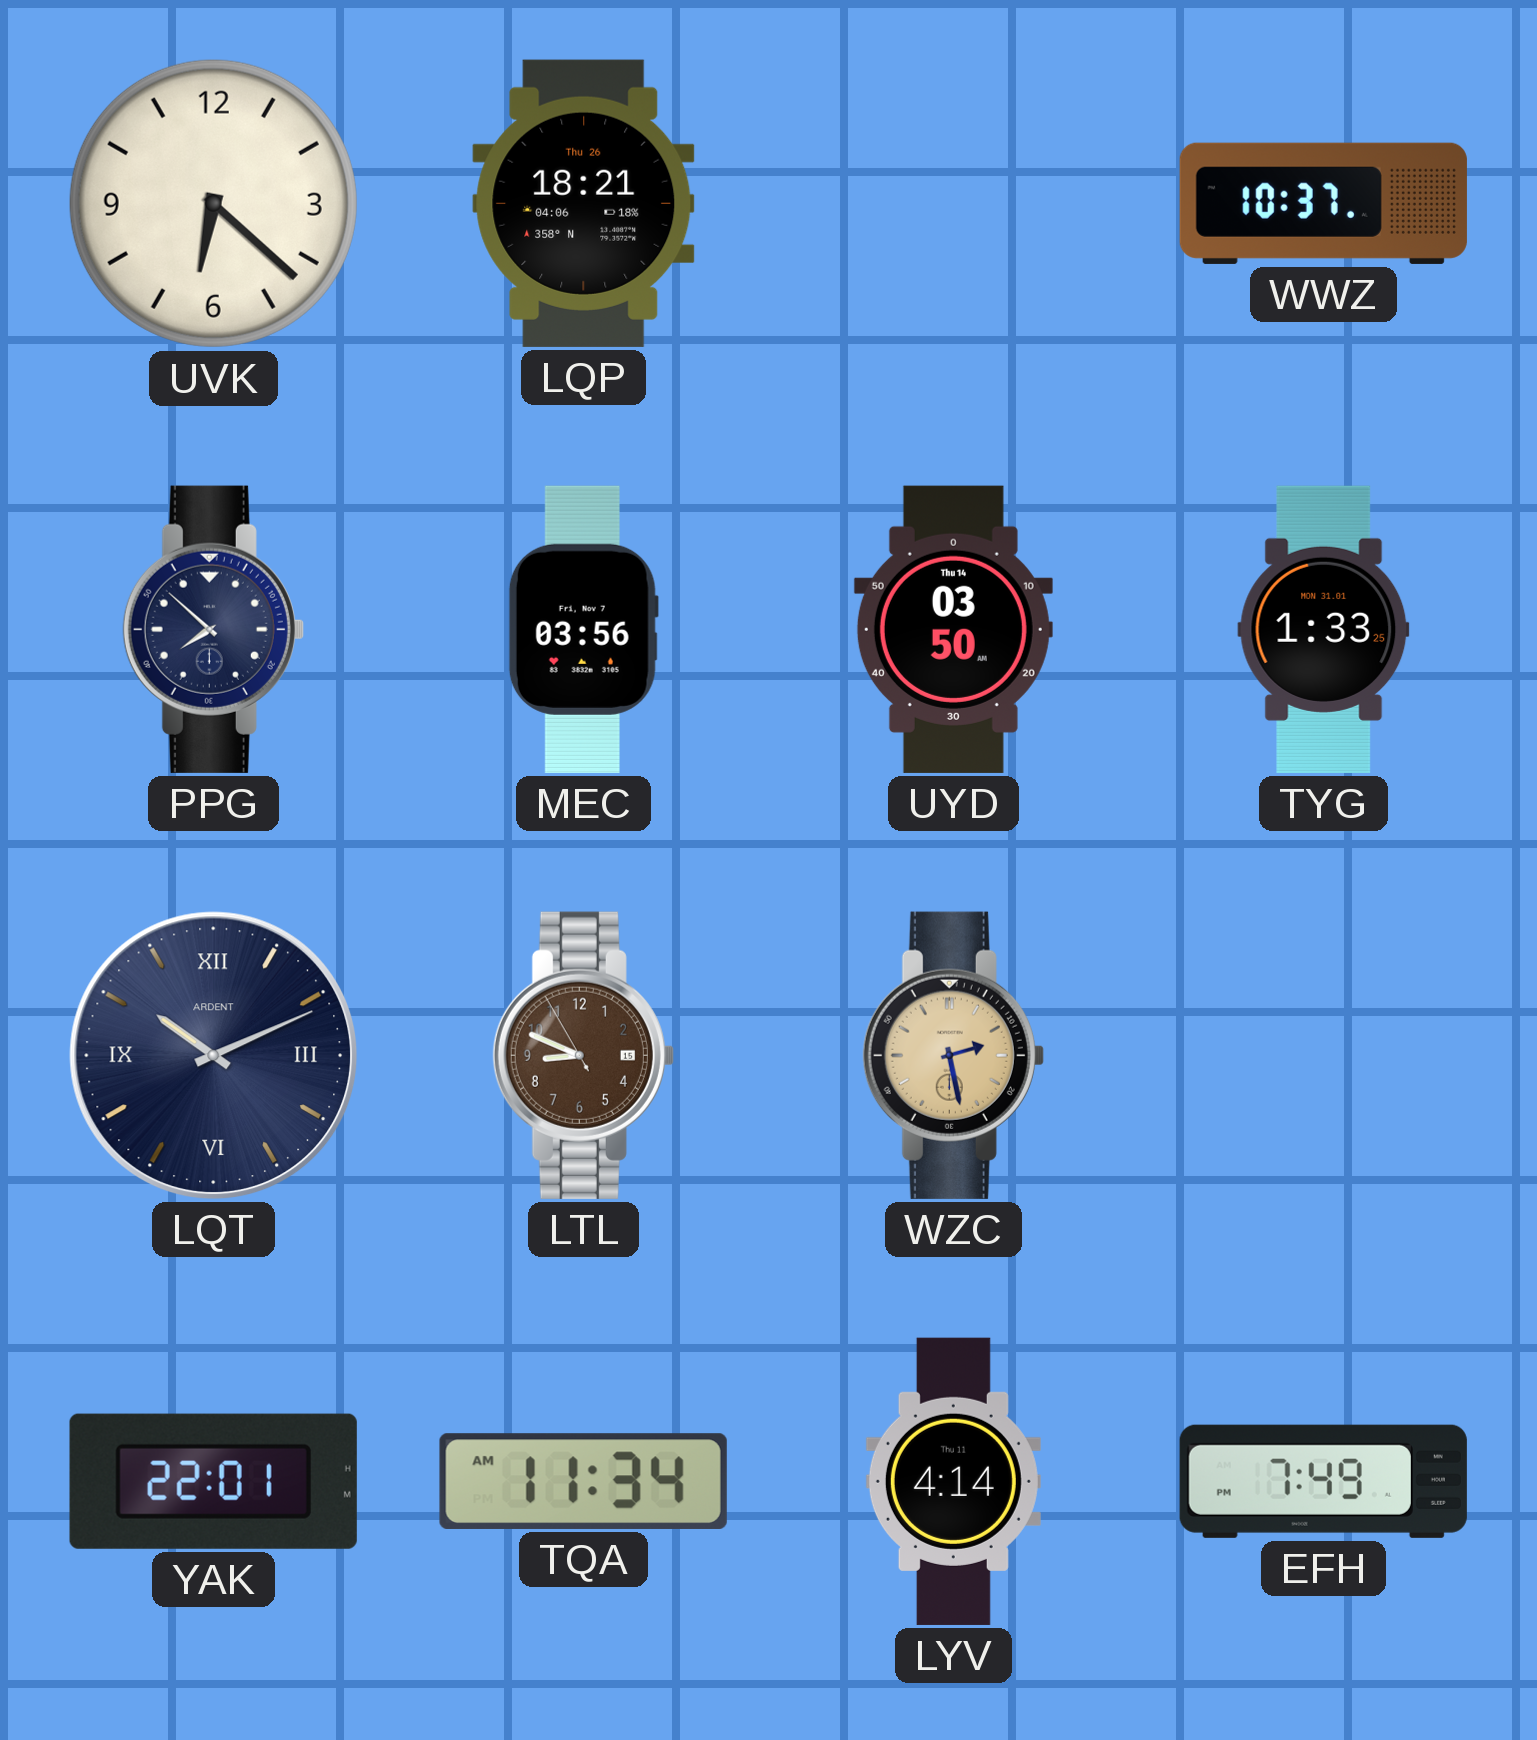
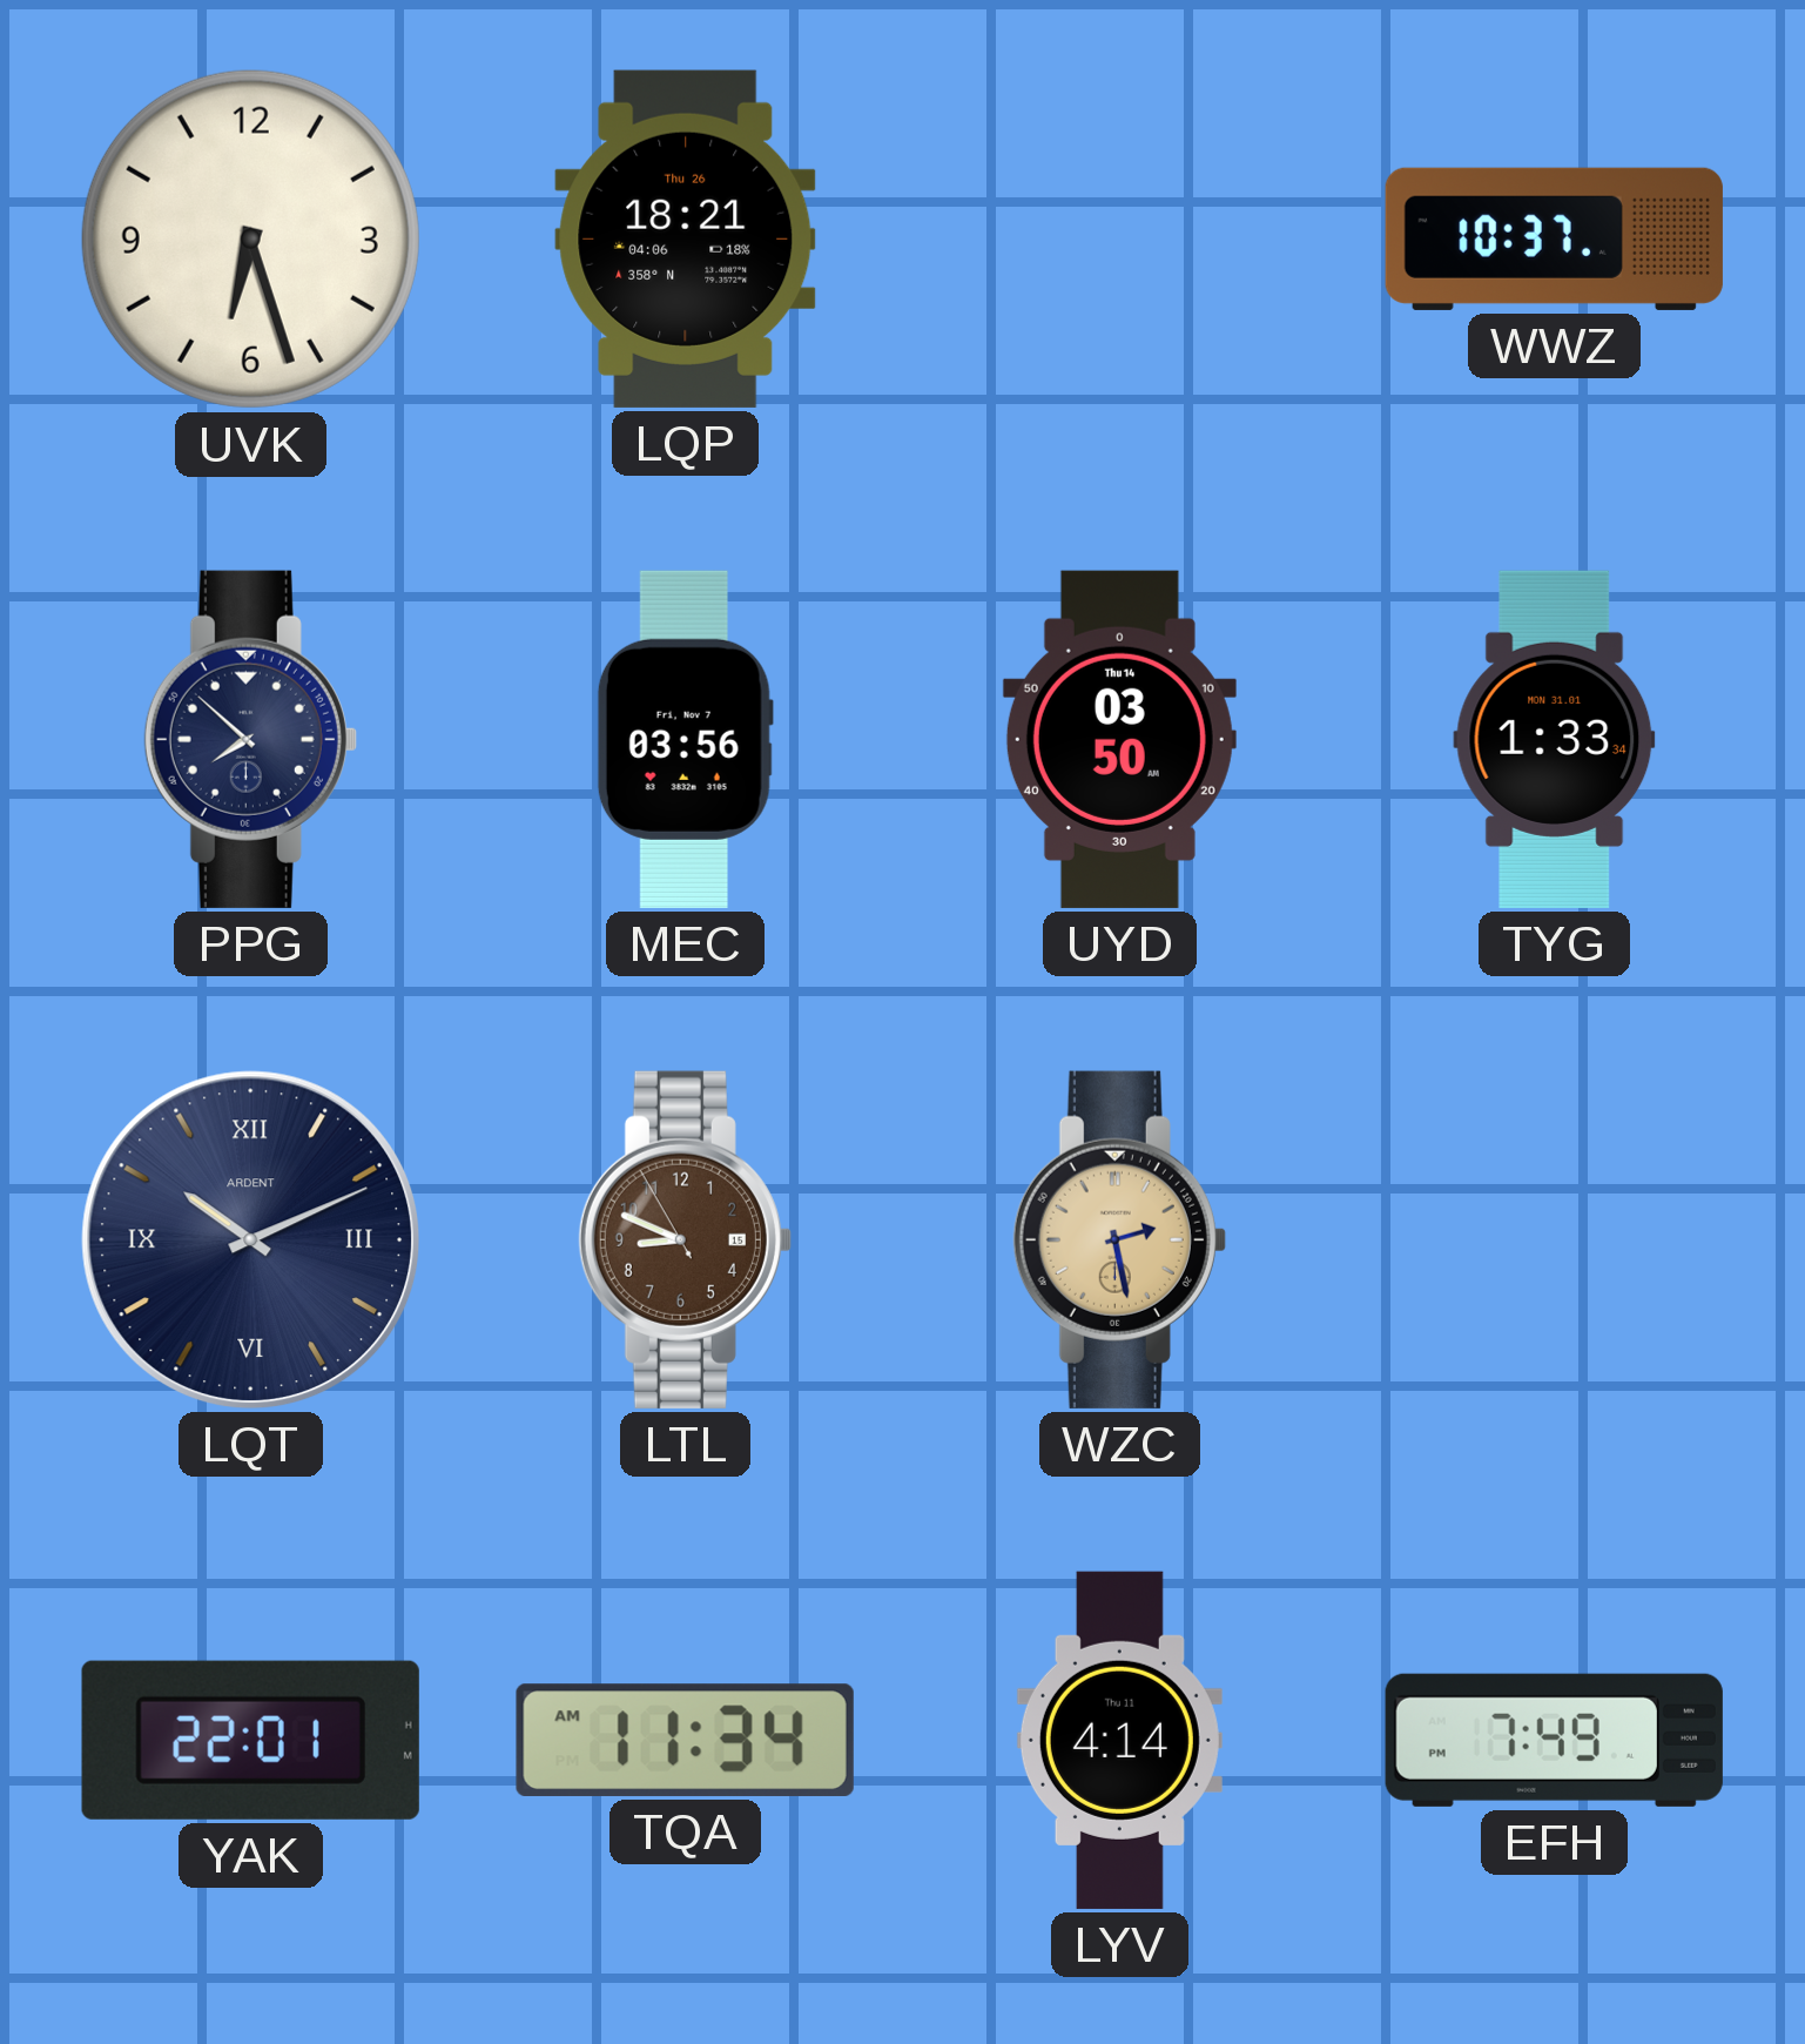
UVK: 6:22 -> 6:27
TYG: 1:33:25 -> 1:33:34
